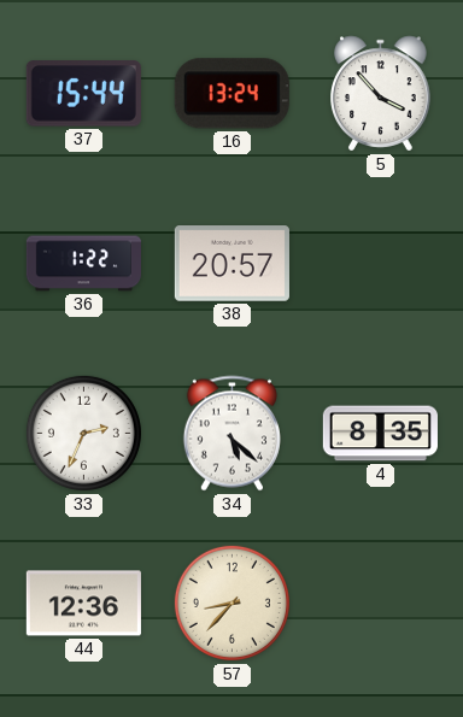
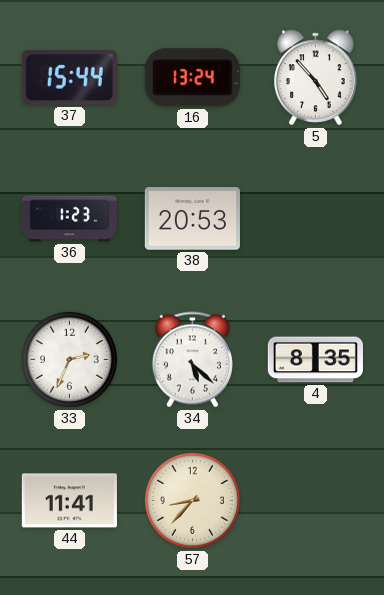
5: 3:53 -> 4:53
36: 1:22 -> 1:23
38: 20:57 -> 20:53
44: 12:36 -> 11:41
